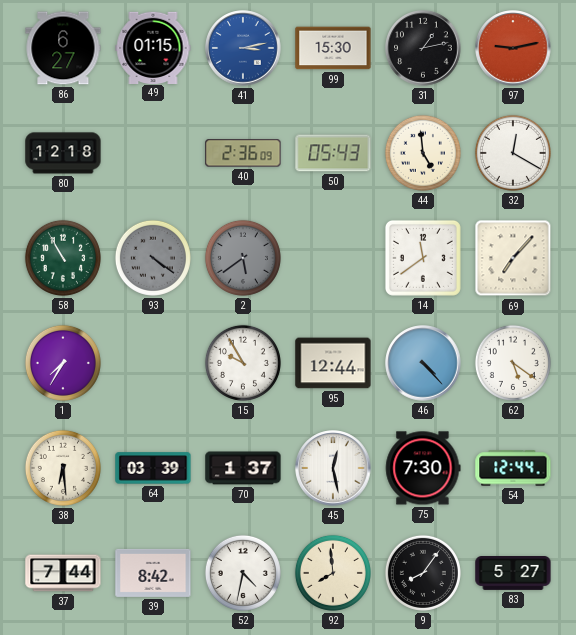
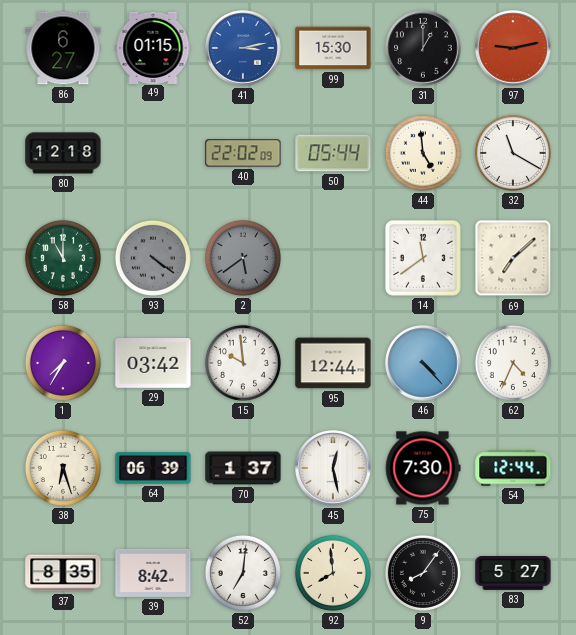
31: 1:13 -> 1:00
40: 2:36 -> 22:02
50: 05:43 -> 05:44
32: 12:20 -> 11:20
58: 10:55 -> 11:00
69: 7:07 -> 7:08
29: none -> 03:42
15: 9:55 -> 9:59
62: 5:21 -> 4:34
38: 6:29 -> 6:27
64: 03:39 -> 06:39
37: 7:44 -> 8:35
52: 4:32 -> 7:01
